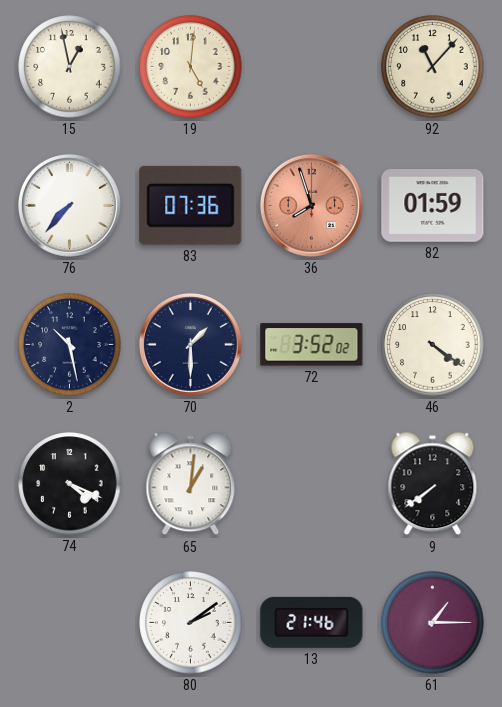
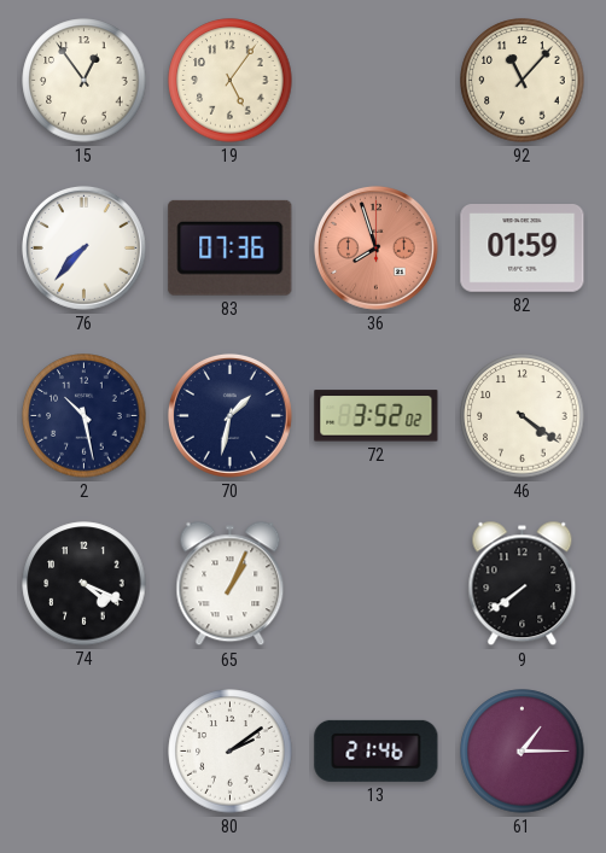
15: 12:58 -> 12:54
19: 5:01 -> 5:06
70: 1:30 -> 1:32
65: 1:01 -> 1:04
